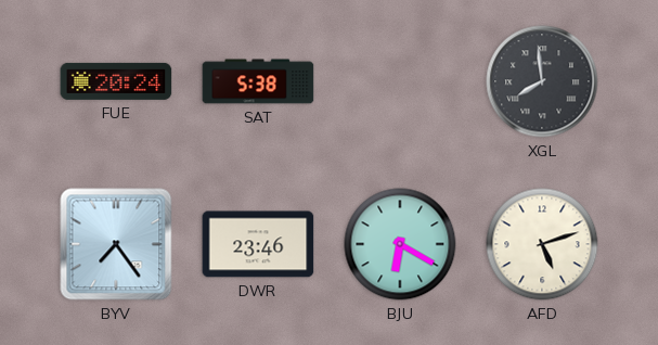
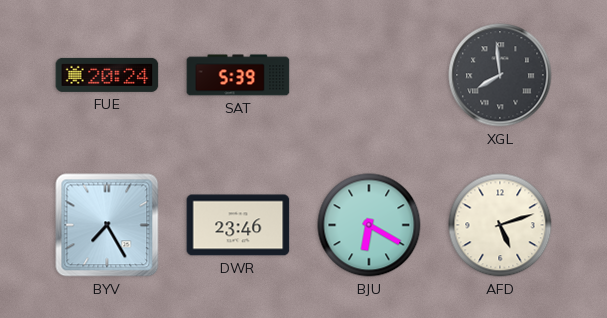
SAT: 5:38 -> 5:39
BYV: 7:24 -> 7:25
